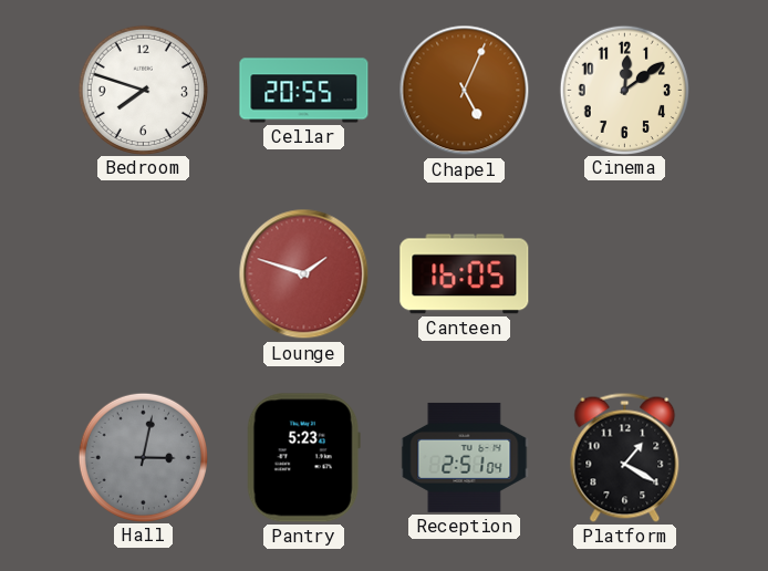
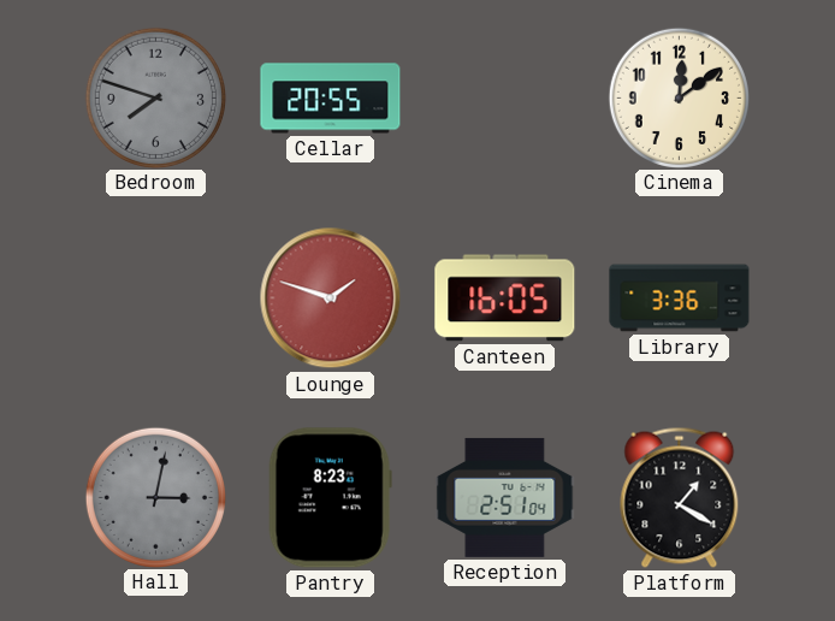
Bedroom dial: white -> grey
Chapel: 5:04 -> none
Library: none -> 3:36
Pantry: 5:23 -> 8:23
